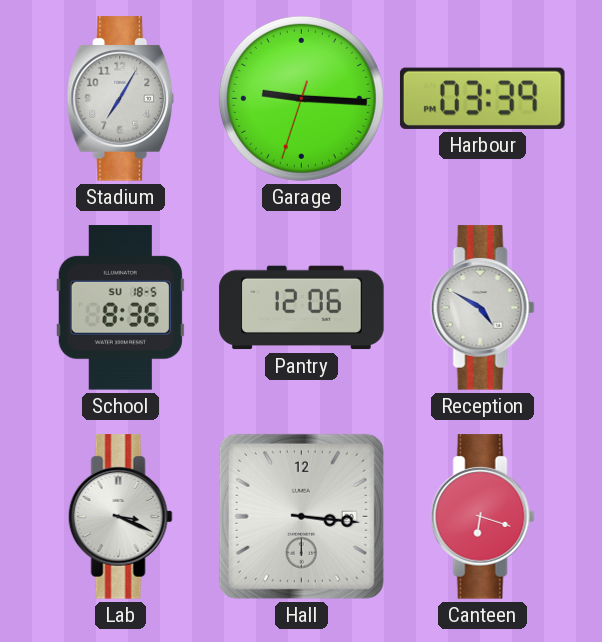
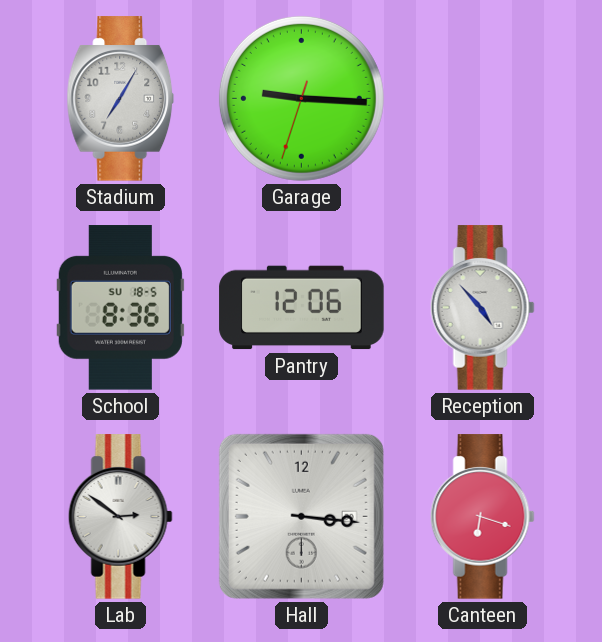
Harbour: 03:39 -> none
Reception: 4:50 -> 4:53
Lab: 3:19 -> 2:51
